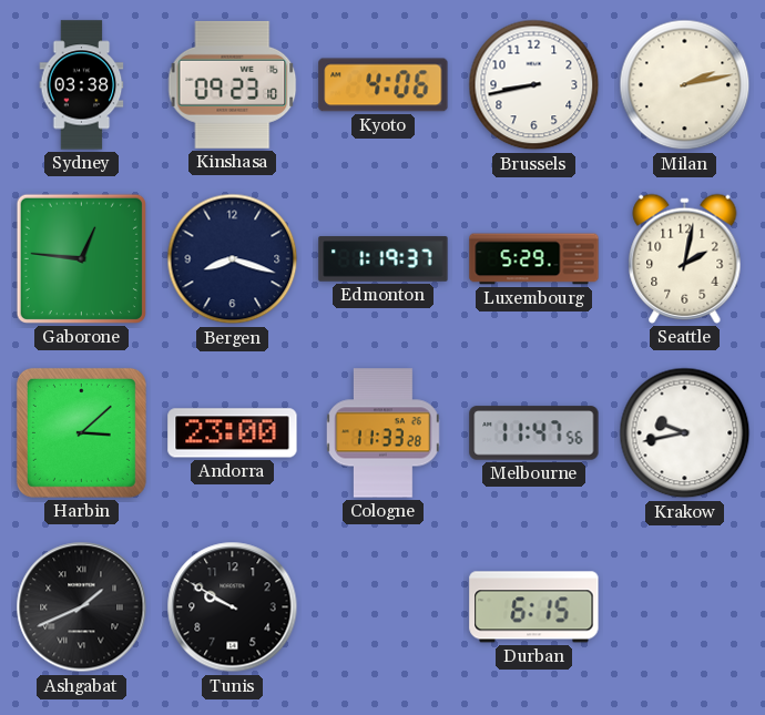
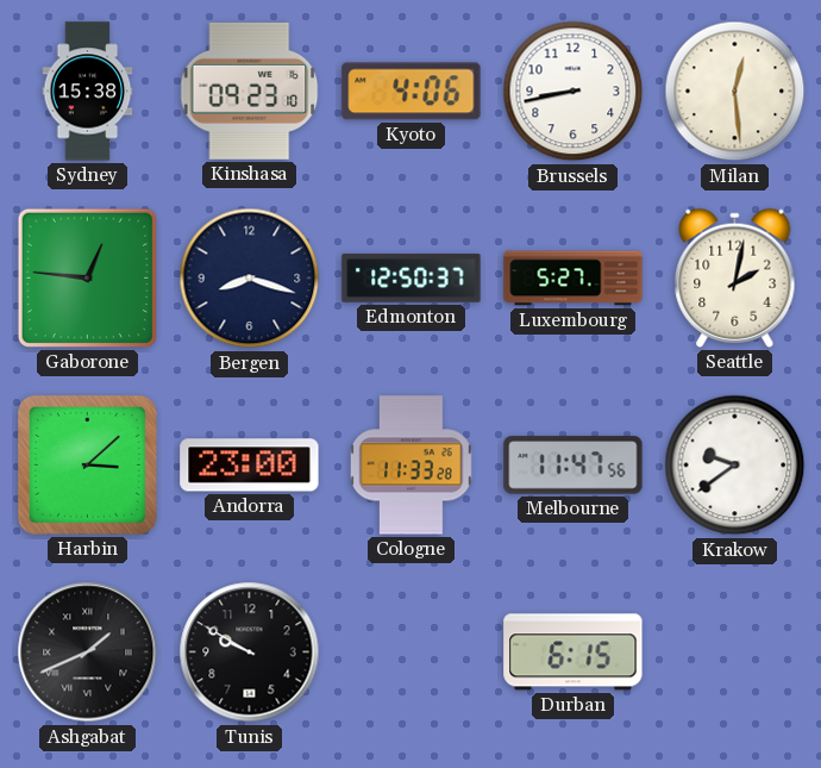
Sydney: 03:38 -> 15:38
Milan: 2:13 -> 12:29
Edmonton: 1:19 -> 12:50
Luxembourg: 5:29 -> 5:27
Krakow: 9:43 -> 9:39
